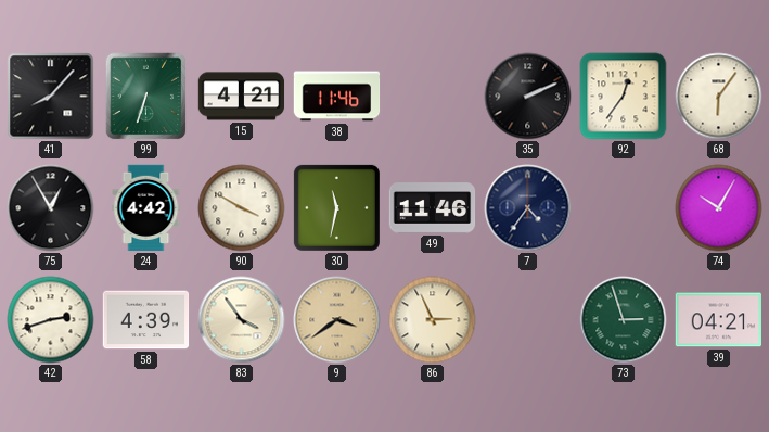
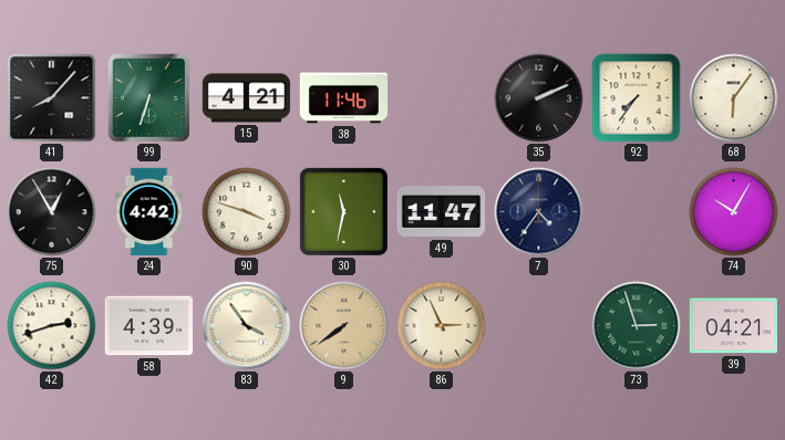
92: 12:36 -> 7:36
90: 3:50 -> 3:48
49: 11:46 -> 11:47
9: 3:39 -> 7:39
